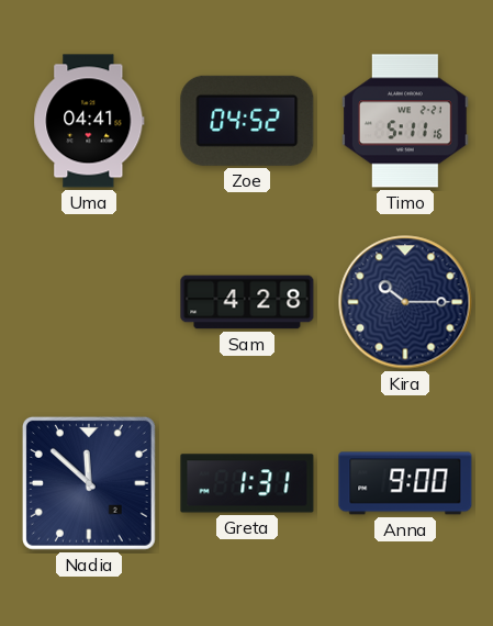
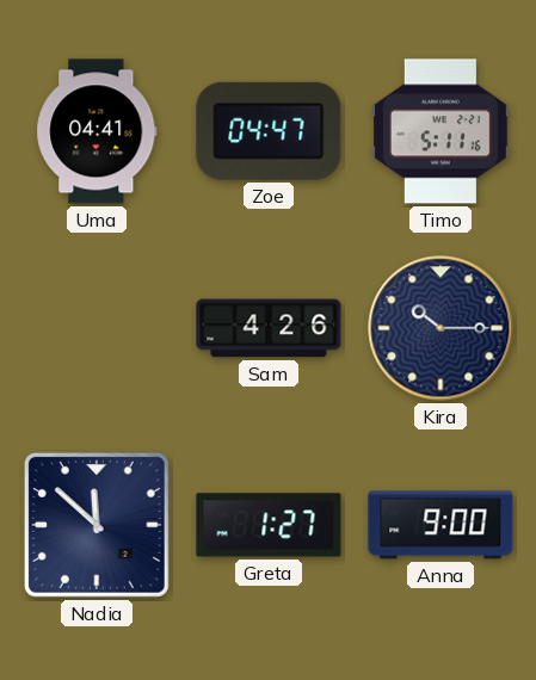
Zoe: 04:52 -> 04:47
Sam: 4:28 -> 4:26
Greta: 1:31 -> 1:27
